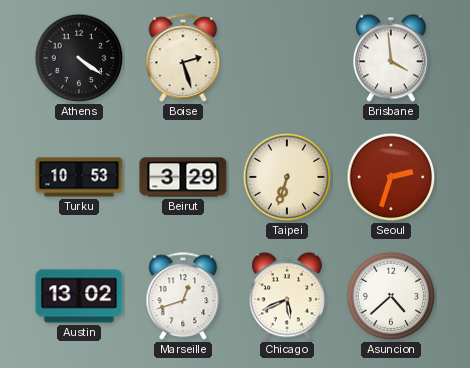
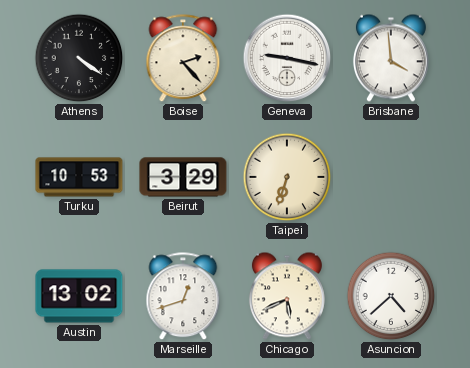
Boise: 2:27 -> 2:23
Geneva: none -> 9:17
Seoul: 2:33 -> none
